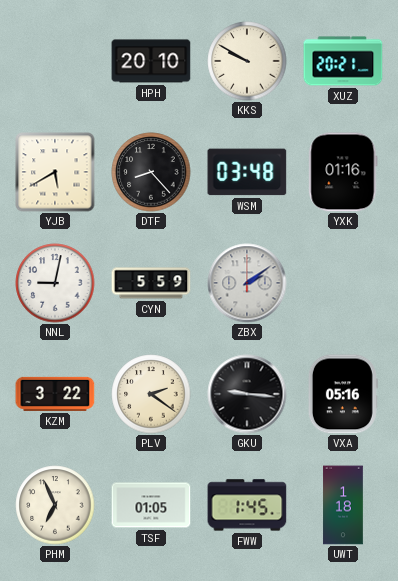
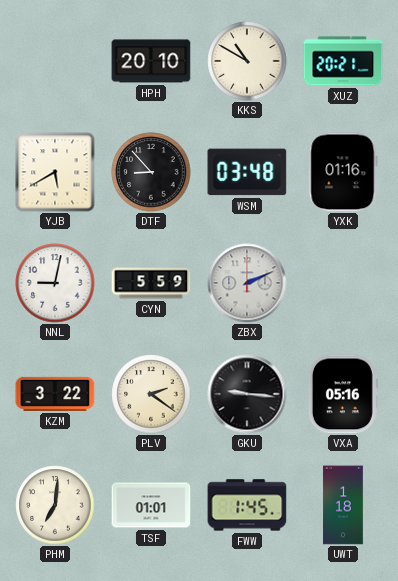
KKS: 9:50 -> 10:50
DTF: 8:23 -> 8:53
ZBX: 2:09 -> 2:11
PHM: 6:56 -> 7:01
TSF: 01:05 -> 01:01
